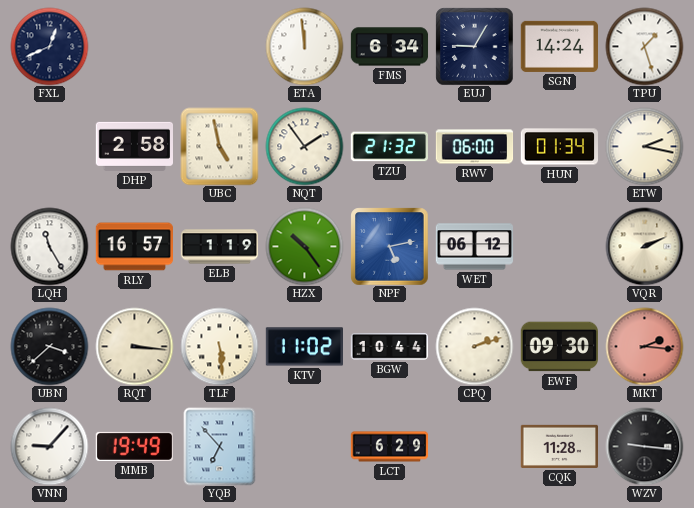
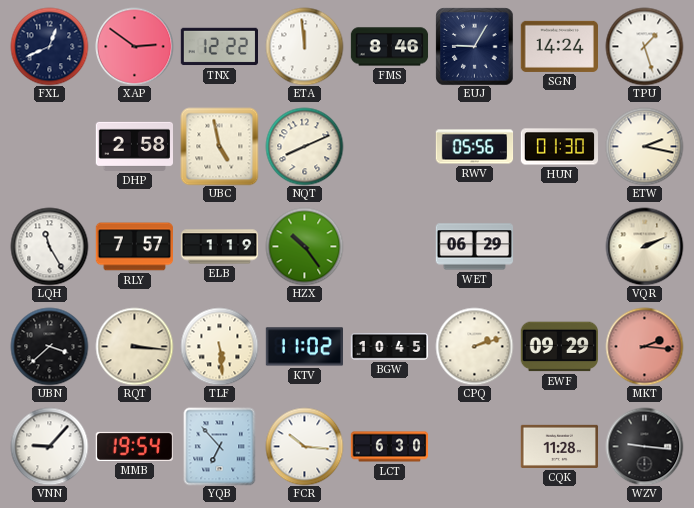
XAP: none -> 2:51
TNX: none -> 12:22
FMS: 6:34 -> 8:46
NQT: 1:54 -> 8:11
TZU: 21:32 -> none
RWV: 06:00 -> 05:56
HUN: 01:34 -> 01:30
RLY: 16:57 -> 7:57
NPF: 5:13 -> none
WET: 06:12 -> 06:29
BGW: 10:44 -> 10:45
EWF: 09:30 -> 09:29
MMB: 19:49 -> 19:54
FCR: none -> 10:16
LCT: 6:29 -> 6:30
